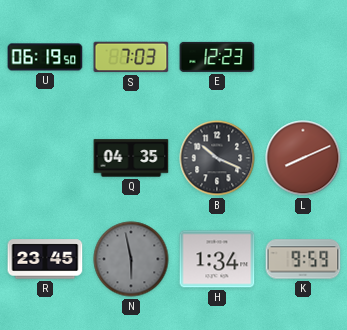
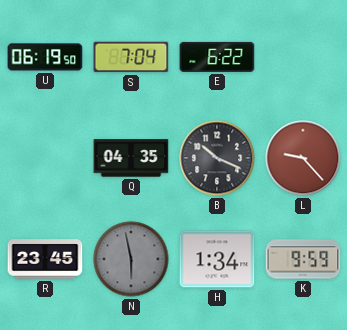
S: 7:03 -> 7:04
E: 12:23 -> 6:22
L: 8:11 -> 9:23
